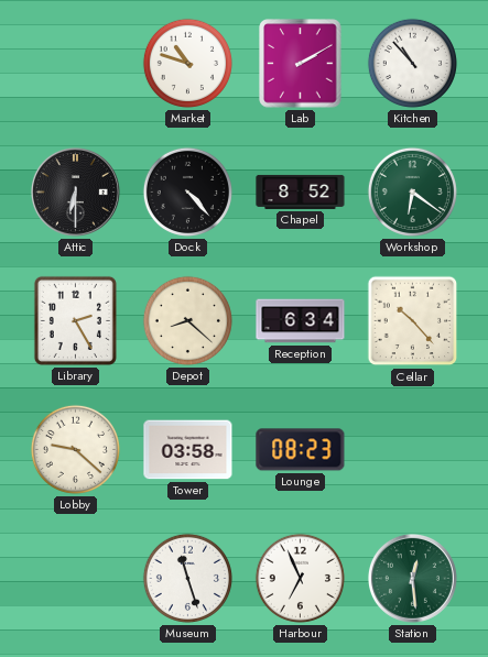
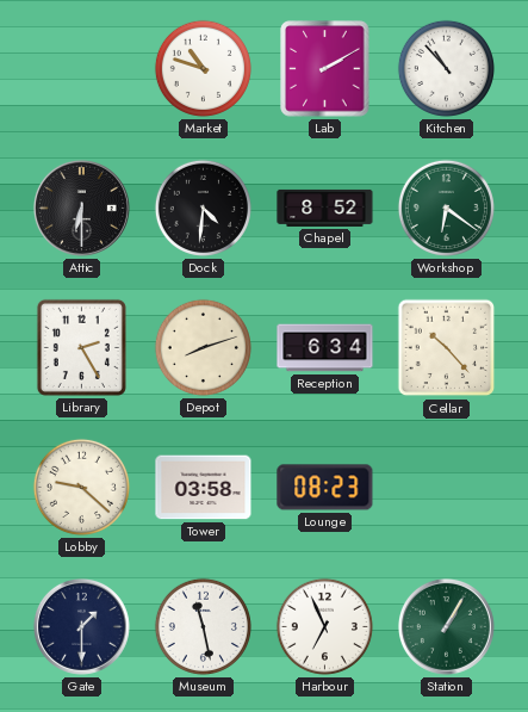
Dock: 4:23 -> 4:31
Depot: 8:22 -> 8:12
Gate: none -> 1:30
Museum: 11:27 -> 11:28
Station: 12:29 -> 1:05
